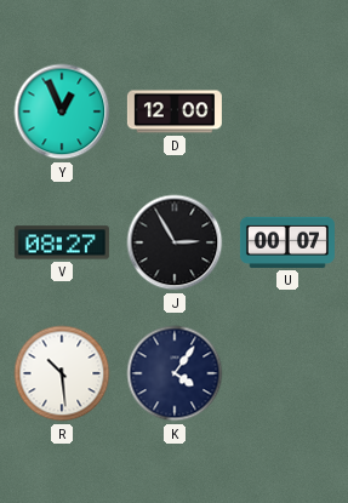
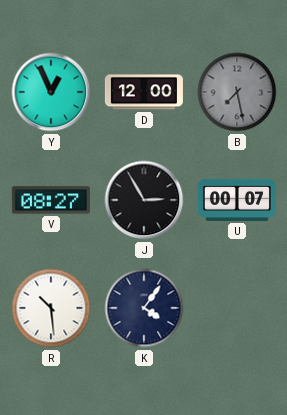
B: none -> 7:28
